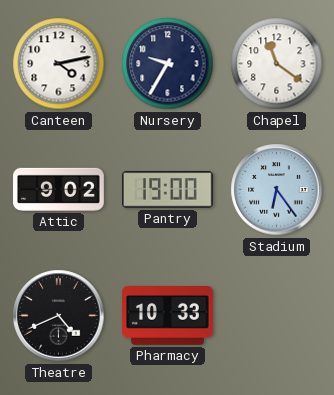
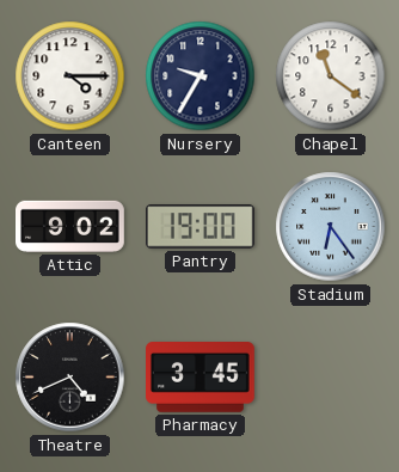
Canteen: 4:13 -> 4:15
Pharmacy: 10:33 -> 3:45
